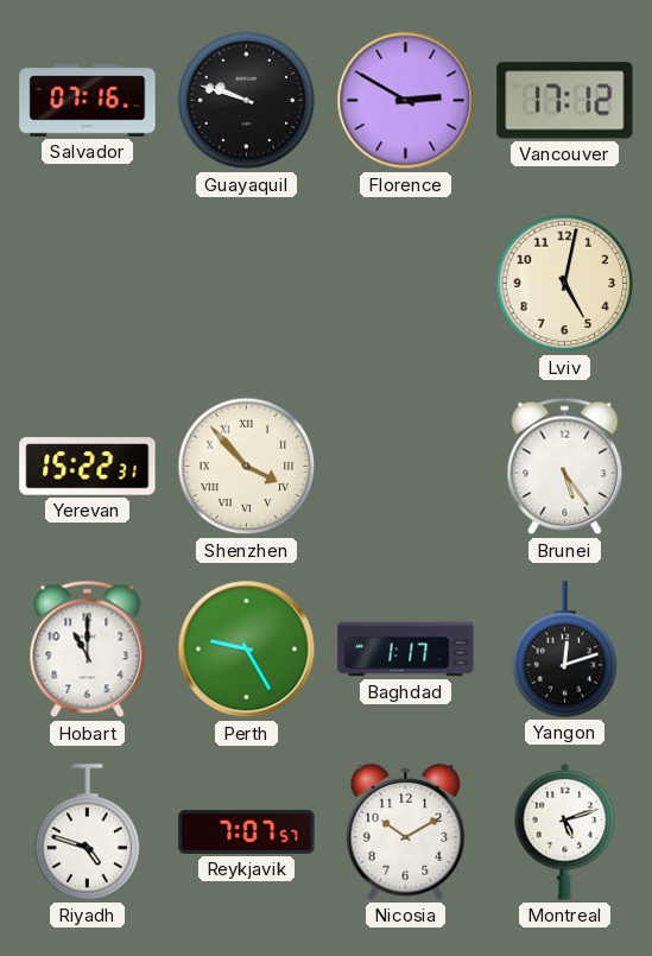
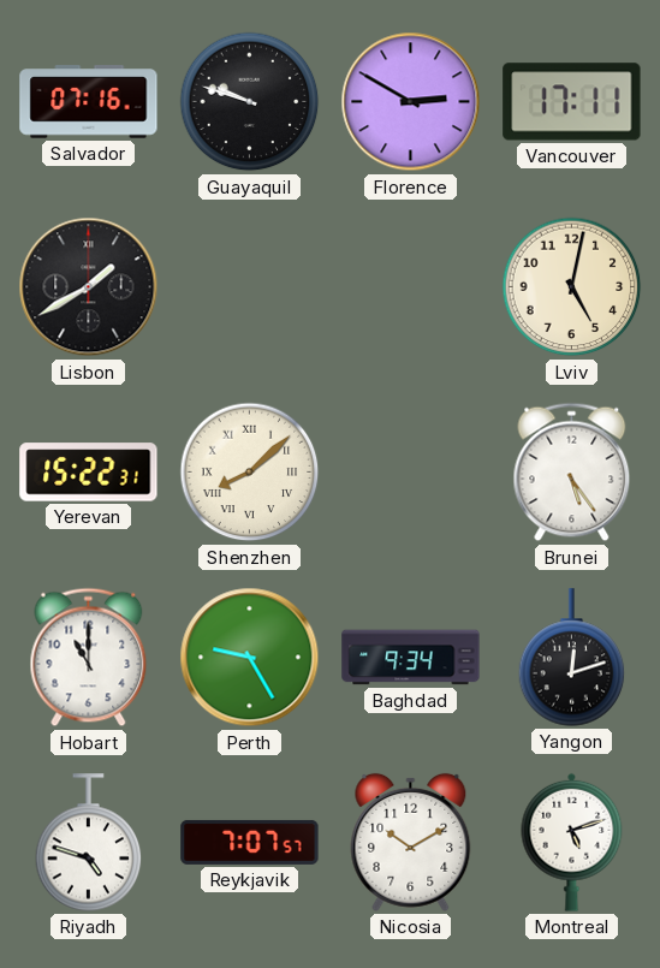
Vancouver: 17:12 -> 17:11
Lisbon: none -> 1:40
Shenzhen: 3:53 -> 8:08
Baghdad: 1:17 -> 9:34
